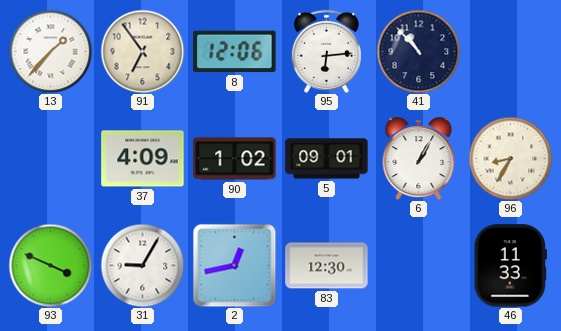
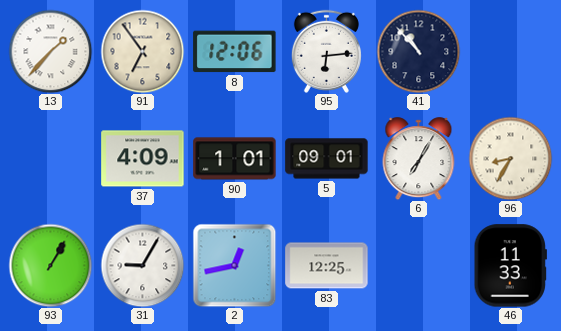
90: 1:02 -> 1:01
6: 1:05 -> 7:05
93: 3:49 -> 1:05
83: 12:30 -> 12:25
